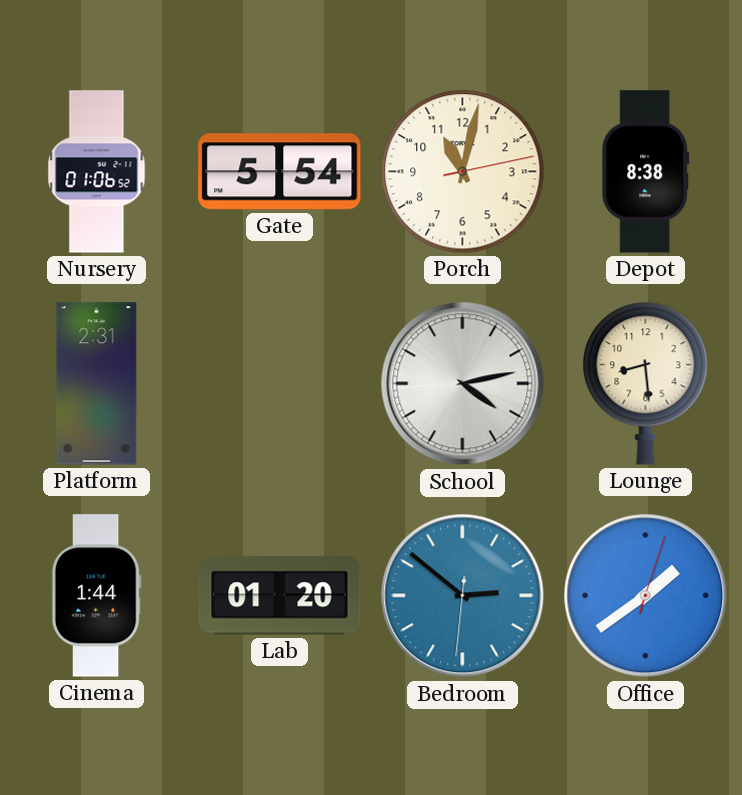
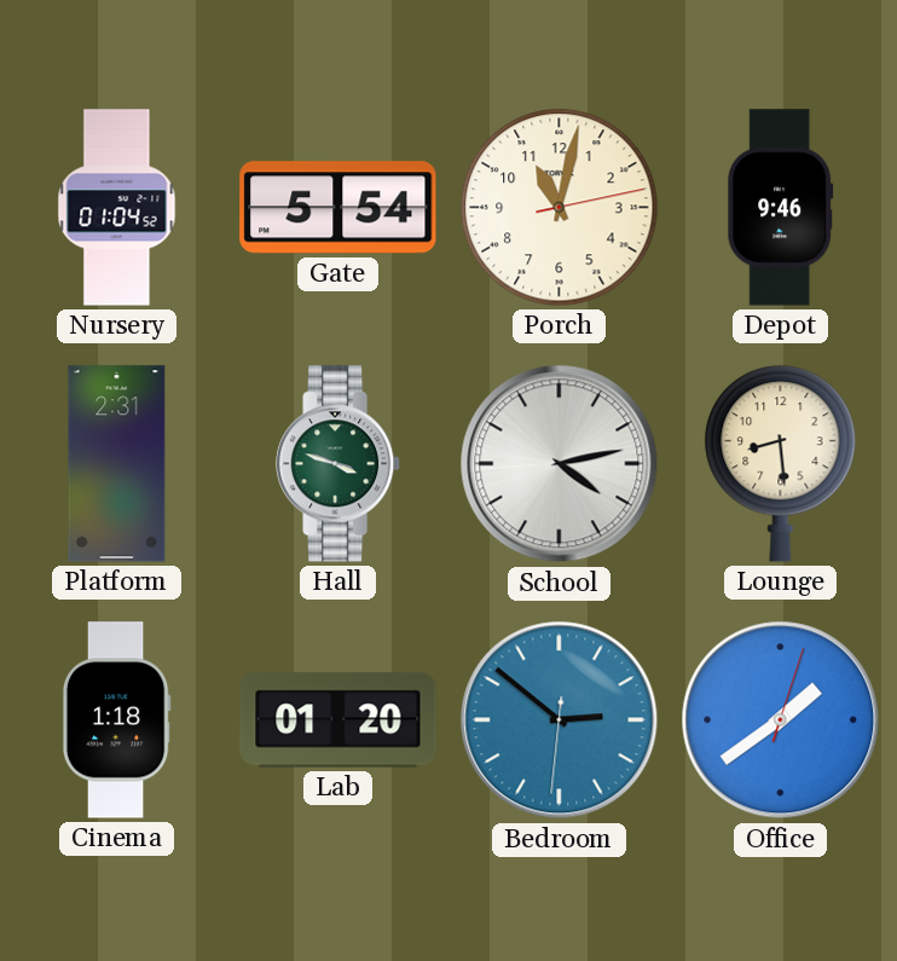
Nursery: 01:06 -> 01:04
Depot: 8:38 -> 9:46
Hall: none -> 3:48
Cinema: 1:44 -> 1:18
